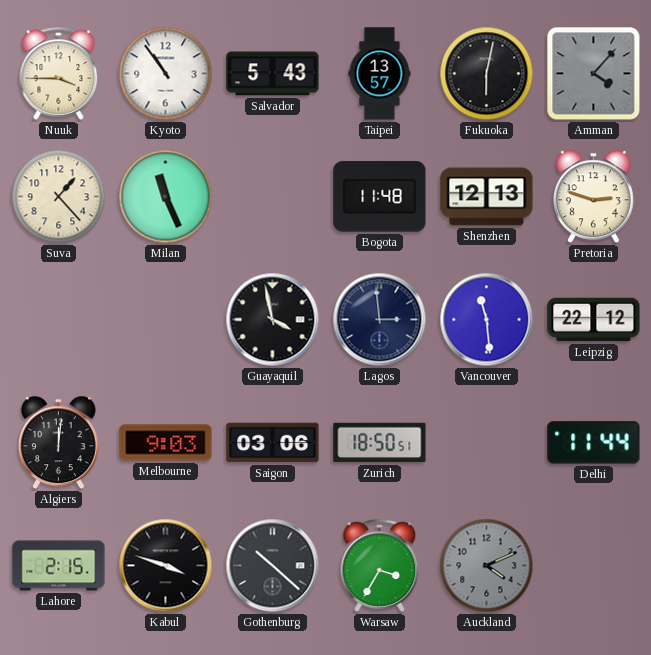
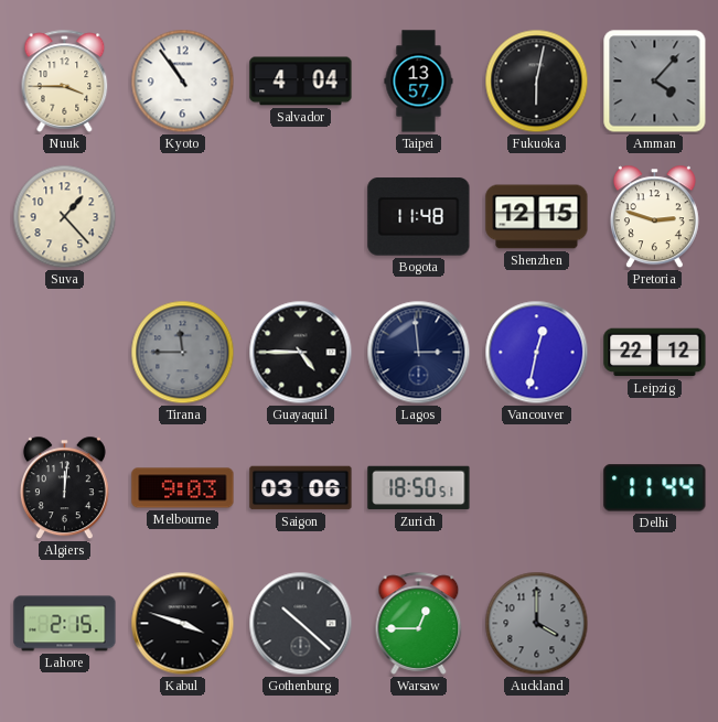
Salvador: 5:43 -> 4:04
Milan: 11:26 -> none
Shenzhen: 12:13 -> 12:15
Tirana: none -> 11:45
Guayaquil: 3:58 -> 4:45
Vancouver: 11:29 -> 12:32
Warsaw: 3:35 -> 12:45
Auckland: 4:11 -> 4:00
